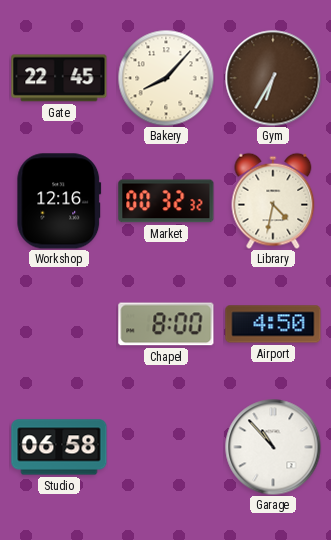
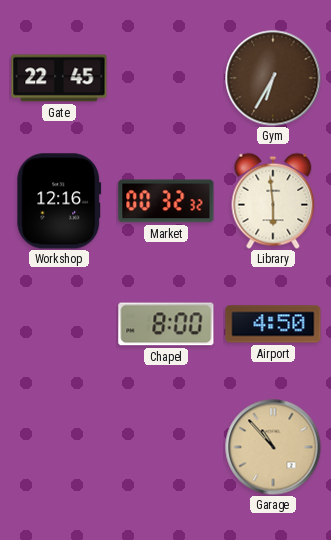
Bakery: 8:07 -> none
Library: 4:32 -> 5:59
Studio: 06:58 -> none
Garage dial: white -> champagne
